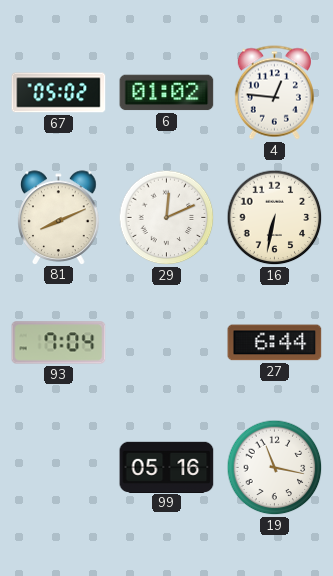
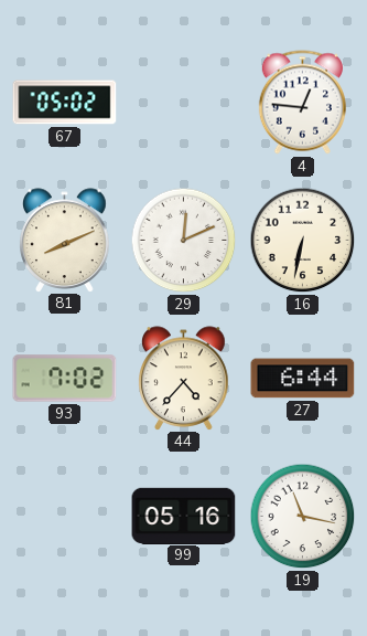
6: 01:02 -> none
93: 7:04 -> 7:02
44: none -> 4:37
